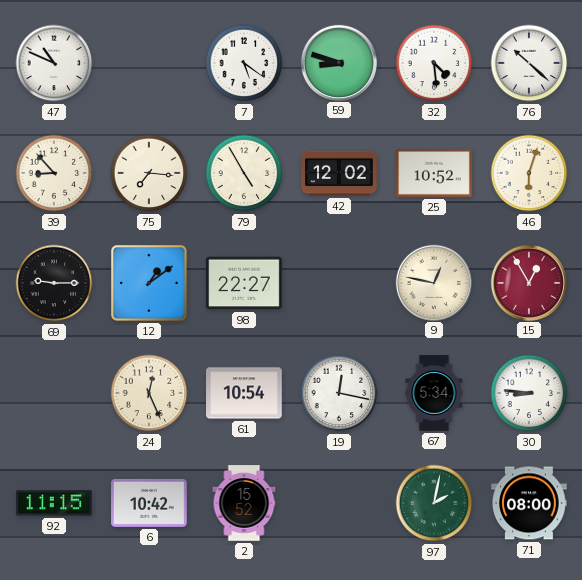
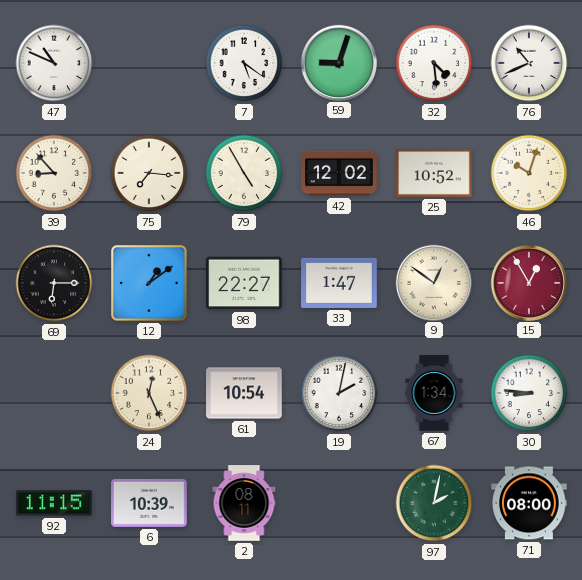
59: 8:48 -> 9:03
76: 10:22 -> 10:41
46: 6:03 -> 10:03
69: 9:15 -> 6:15
33: none -> 1:47
9: 12:47 -> 12:51
19: 12:17 -> 2:02
67: 5:34 -> 1:34
6: 10:42 -> 10:39
2: 15:52 -> 08:11
